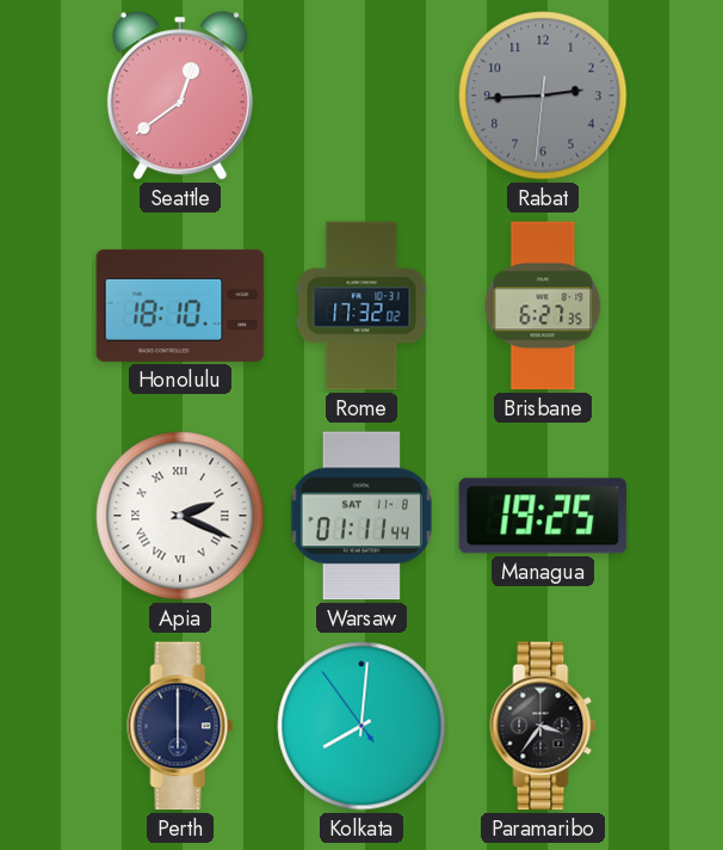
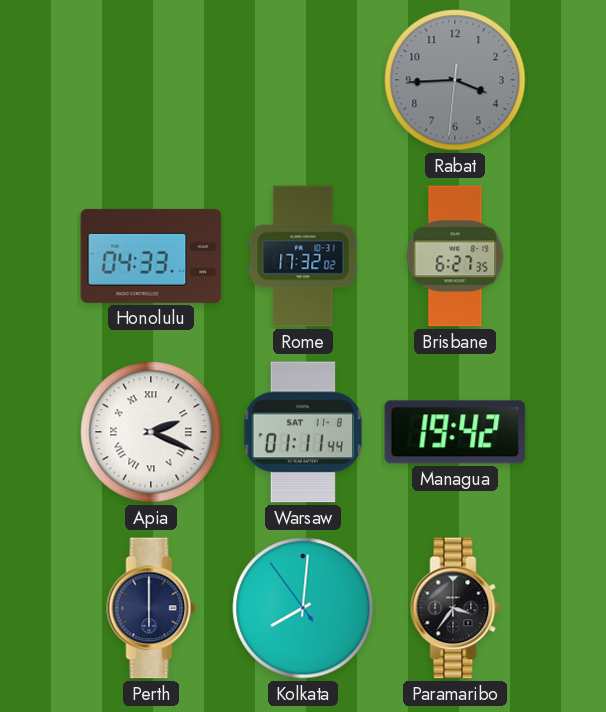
Seattle: 12:39 -> none
Rabat: 2:44 -> 3:44
Honolulu: 18:10 -> 04:33
Managua: 19:25 -> 19:42
